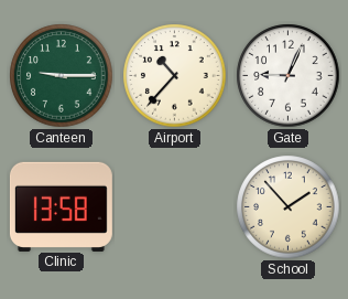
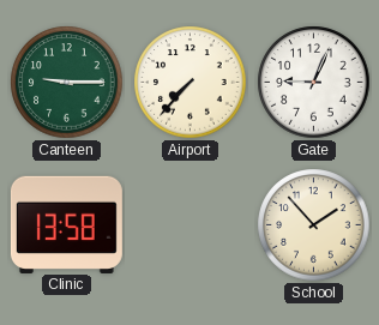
Airport: 10:37 -> 7:37
